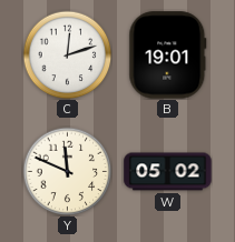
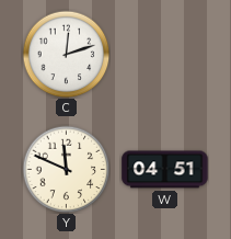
B: 19:01 -> none
W: 05:02 -> 04:51
